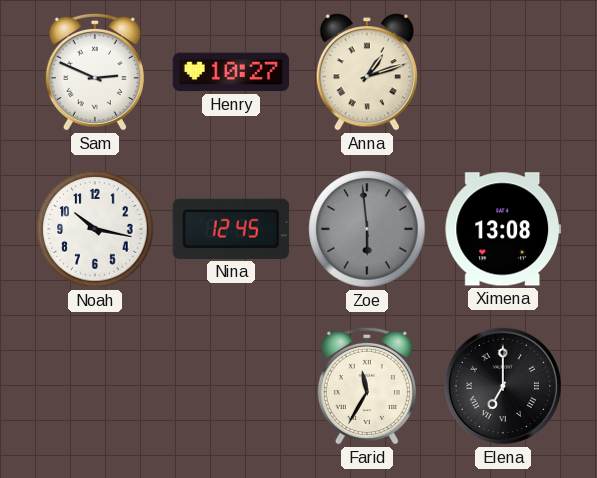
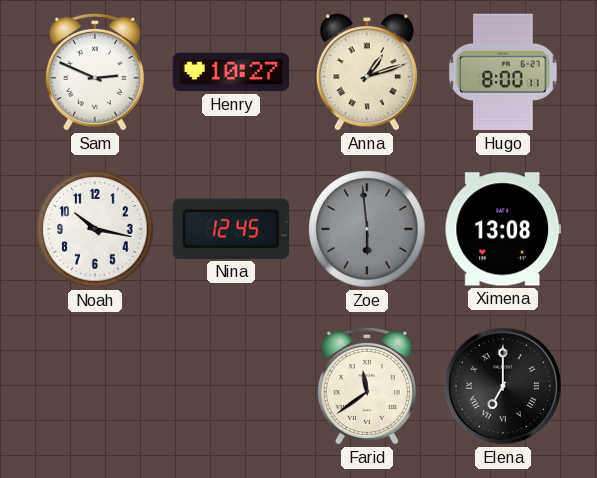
Hugo: none -> 8:00
Farid: 11:35 -> 11:39
